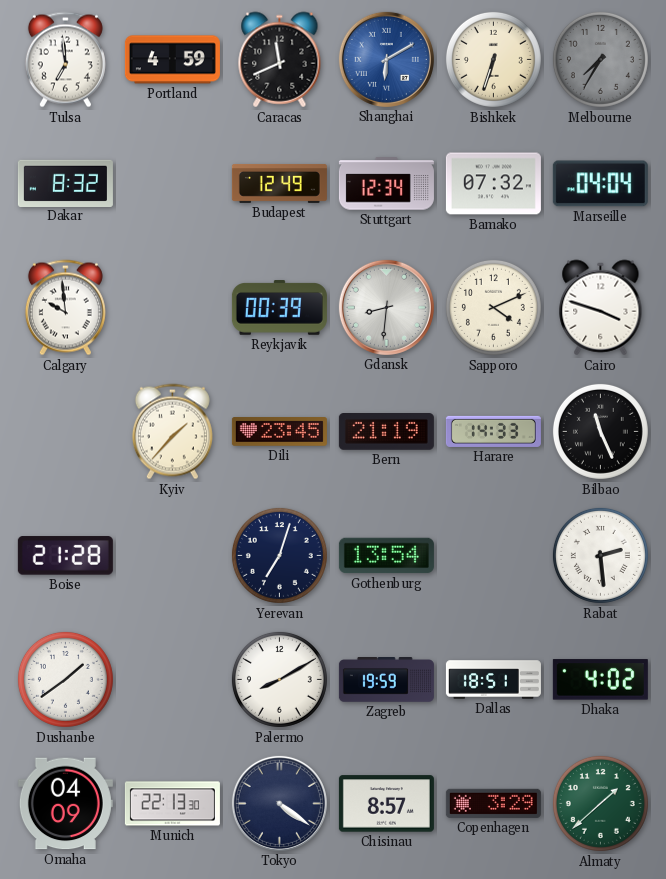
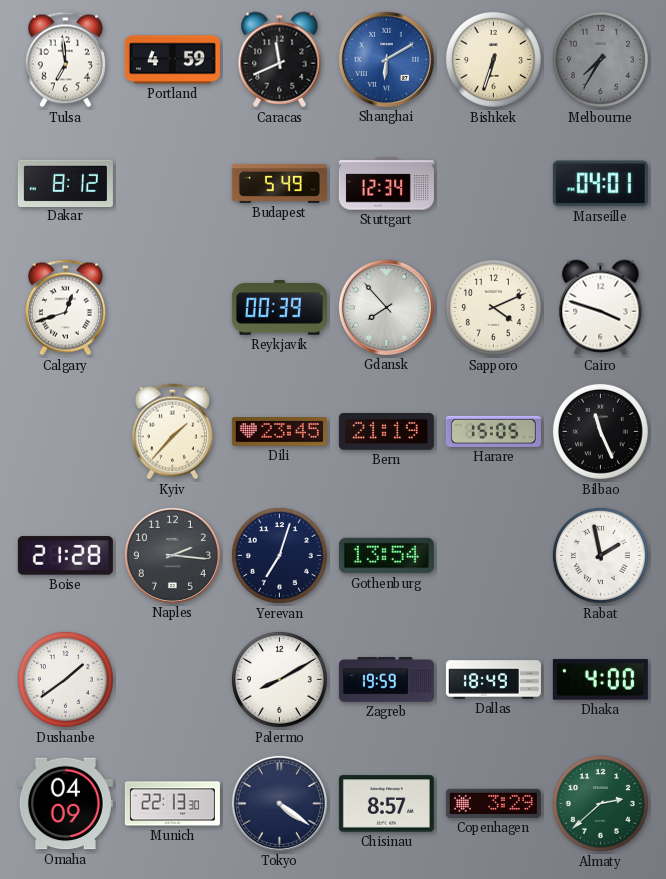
Dakar: 8:32 -> 8:12
Budapest: 12:49 -> 5:49
Bamako: 07:32 -> none
Marseille: 04:04 -> 04:01
Calgary: 9:59 -> 12:42
Gdansk: 8:31 -> 7:53
Harare: 14:33 -> 15:05
Naples: none -> 2:16
Rabat: 2:29 -> 1:58
Dallas: 18:51 -> 18:49
Dhaka: 4:02 -> 4:00
Almaty: 1:38 -> 2:38
